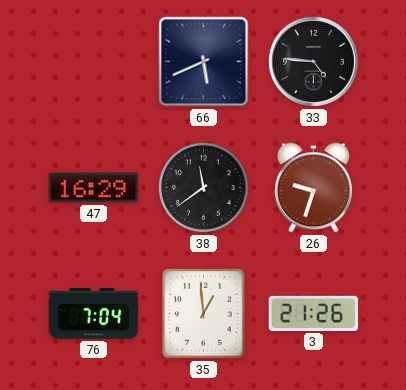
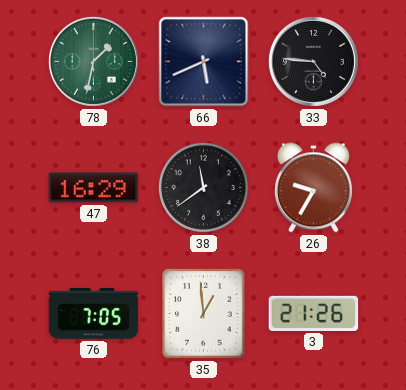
78: none -> 1:32
26: 9:33 -> 9:35
76: 7:04 -> 7:05
